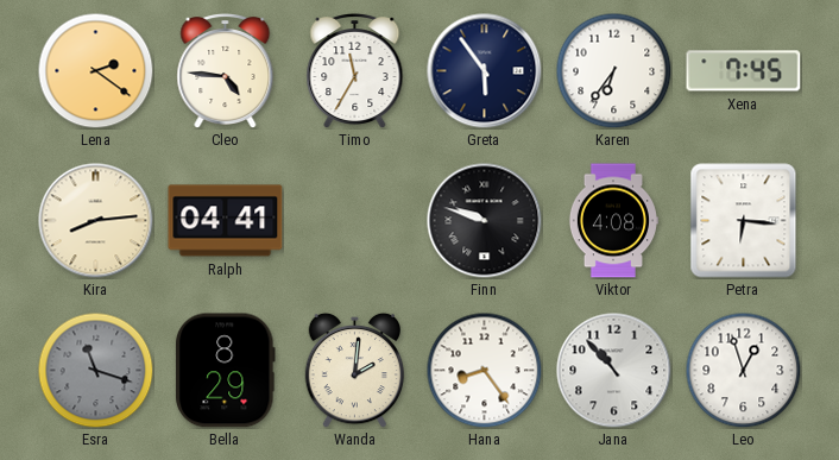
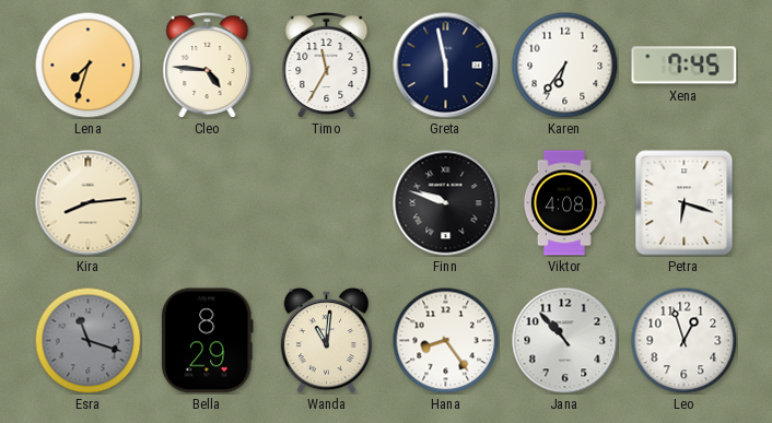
Lena: 2:21 -> 7:33
Greta: 5:54 -> 5:58
Ralph: 04:41 -> none
Petra: 6:16 -> 6:18
Wanda: 2:01 -> 11:01
